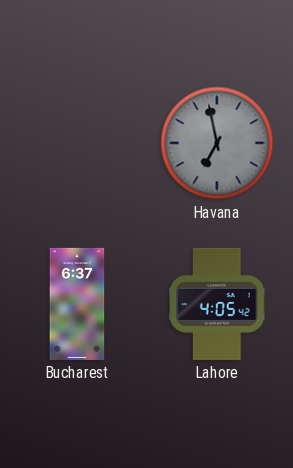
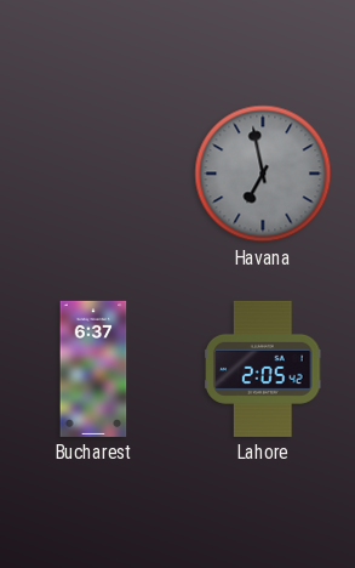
Lahore: 4:05 -> 2:05
